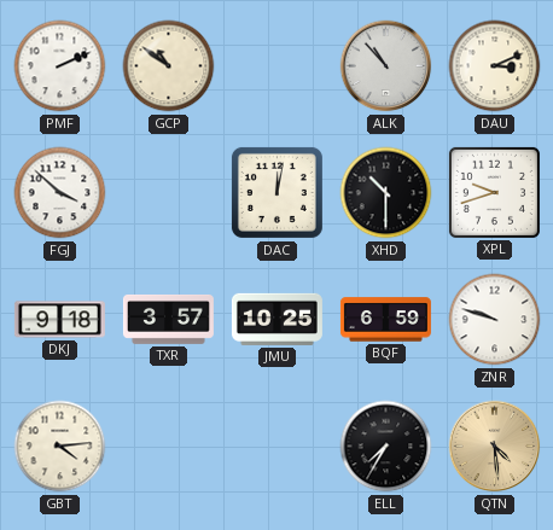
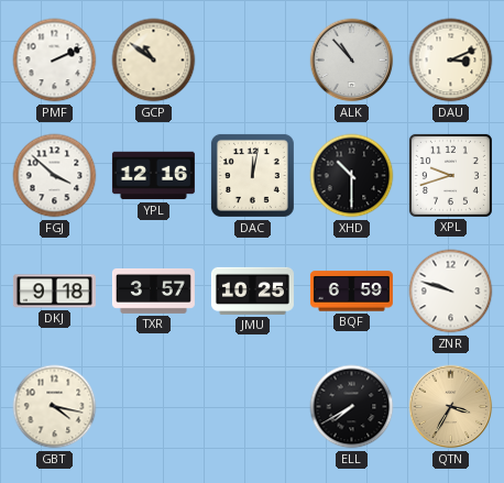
YPL: none -> 12:16
GBT: 4:14 -> 4:17
ELL: 7:35 -> 7:40
QTN: 4:29 -> 3:35
